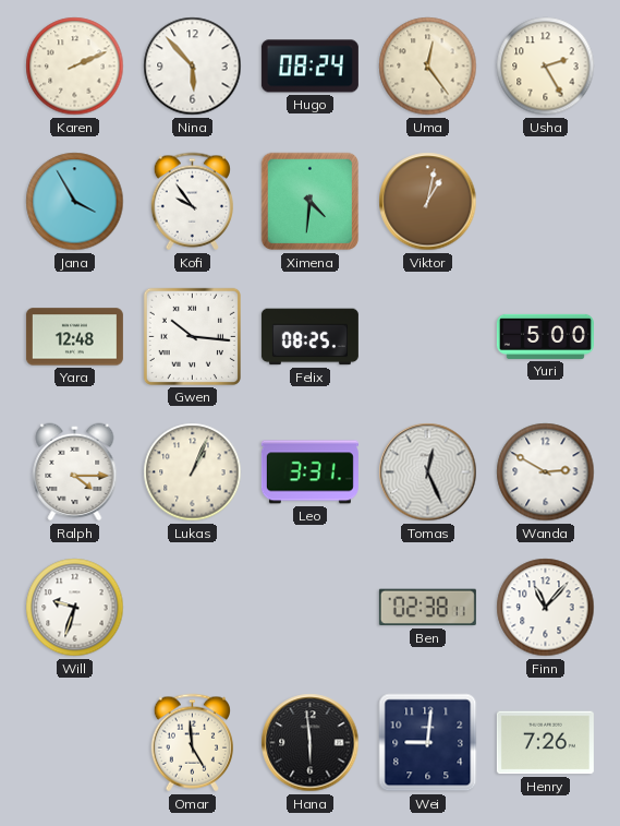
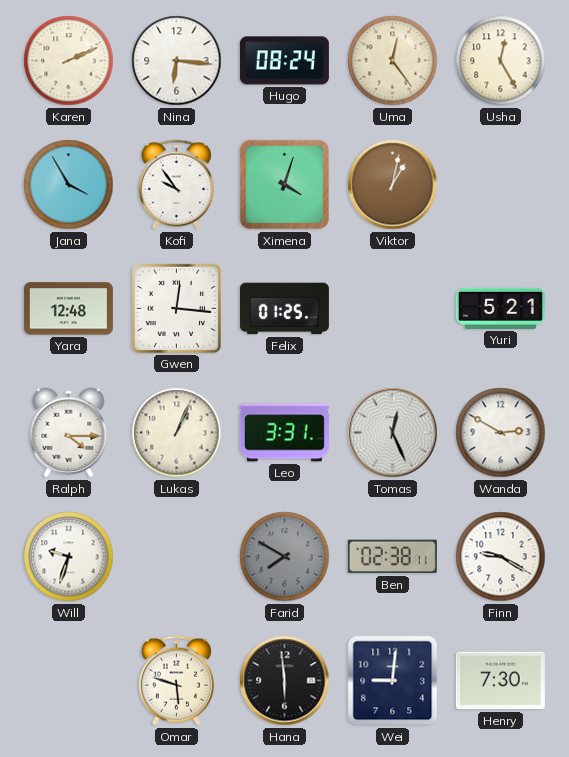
Nina: 5:53 -> 6:16
Usha: 2:25 -> 12:25
Ximena: 4:31 -> 4:03
Gwen: 10:16 -> 12:16
Felix: 08:25 -> 01:25
Yuri: 5:00 -> 5:21
Farid: none -> 7:50
Finn: 11:07 -> 9:20
Omar: 4:59 -> 5:48
Henry: 7:26 -> 7:30
